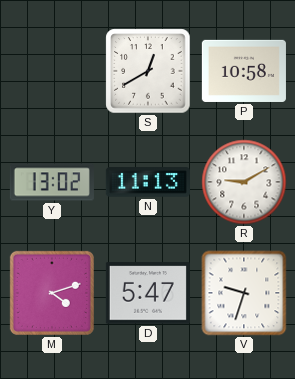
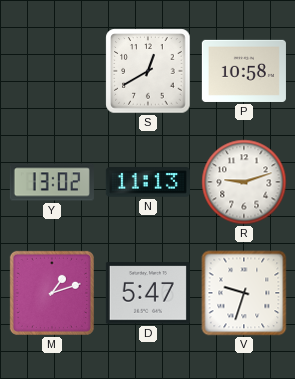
R: 9:10 -> 9:12
M: 4:12 -> 1:12
